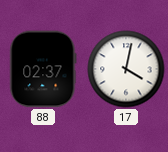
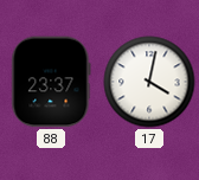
88: 02:37 -> 23:37
